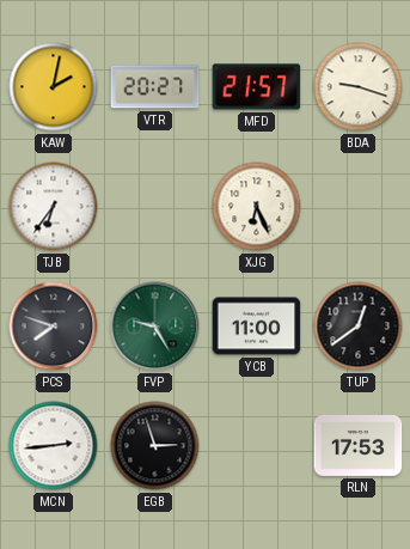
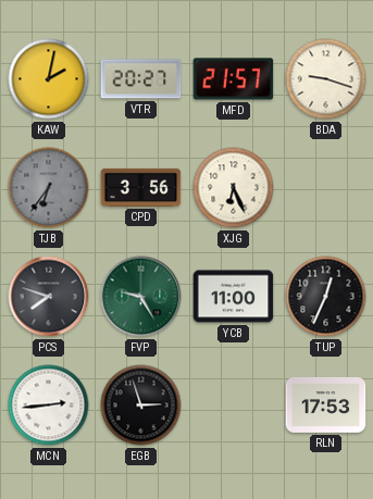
TJB dial: white -> grey
CPD: none -> 3:56
TUP: 12:39 -> 12:34
